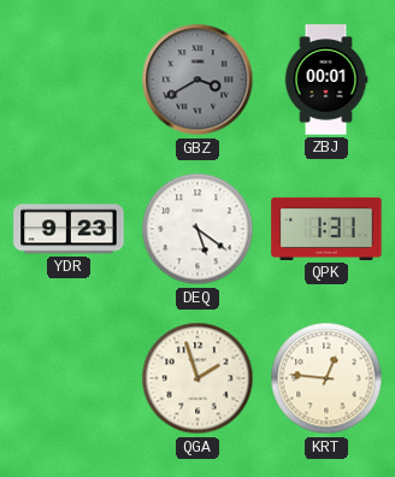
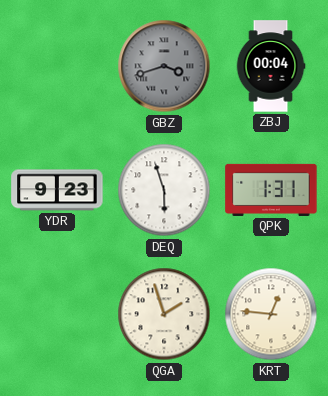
GBZ: 3:40 -> 3:42
ZBJ: 00:01 -> 00:04
DEQ: 5:21 -> 5:57
